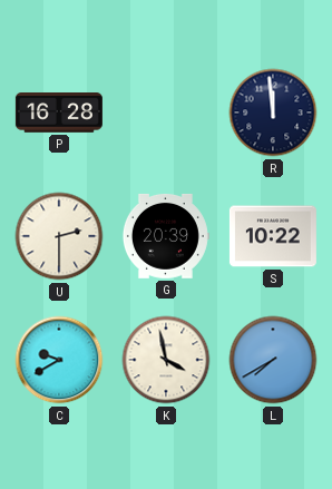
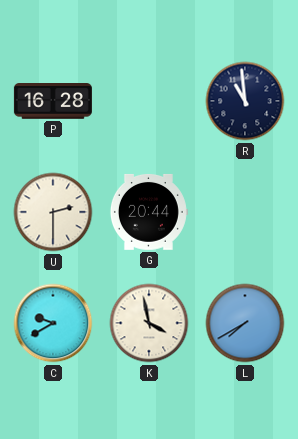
R: 11:59 -> 10:59
G: 20:39 -> 20:44
S: 10:22 -> none
